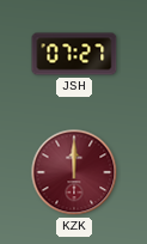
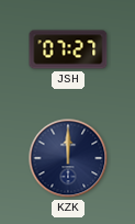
KZK dial: burgundy -> navy
